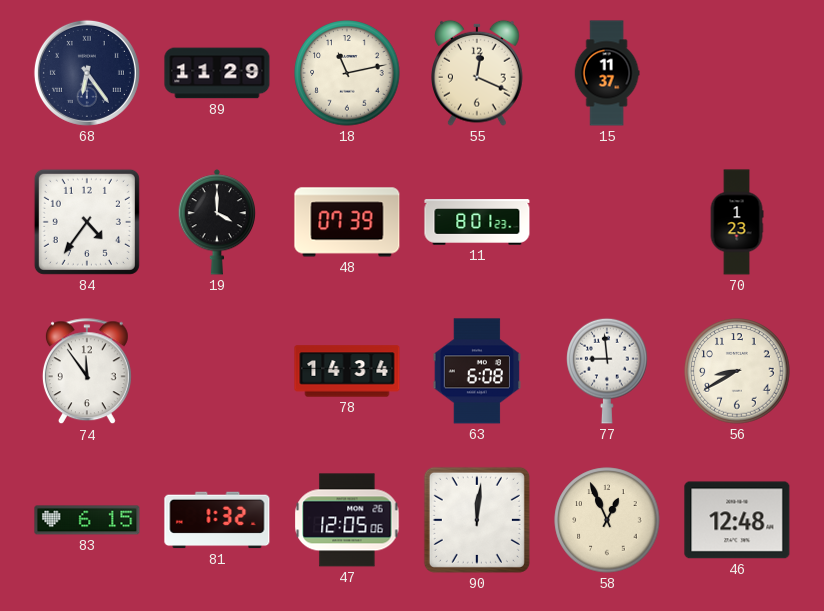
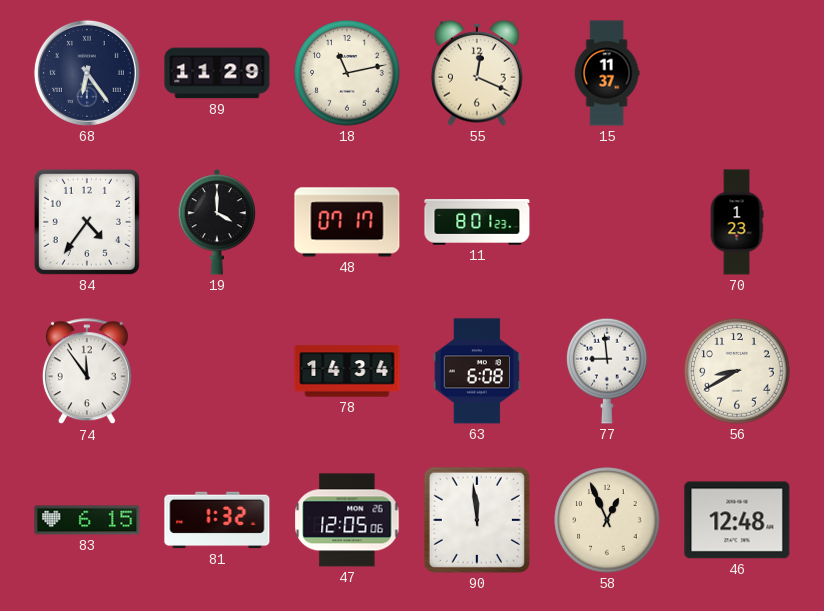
48: 07:39 -> 07:17
90: 12:01 -> 11:59
